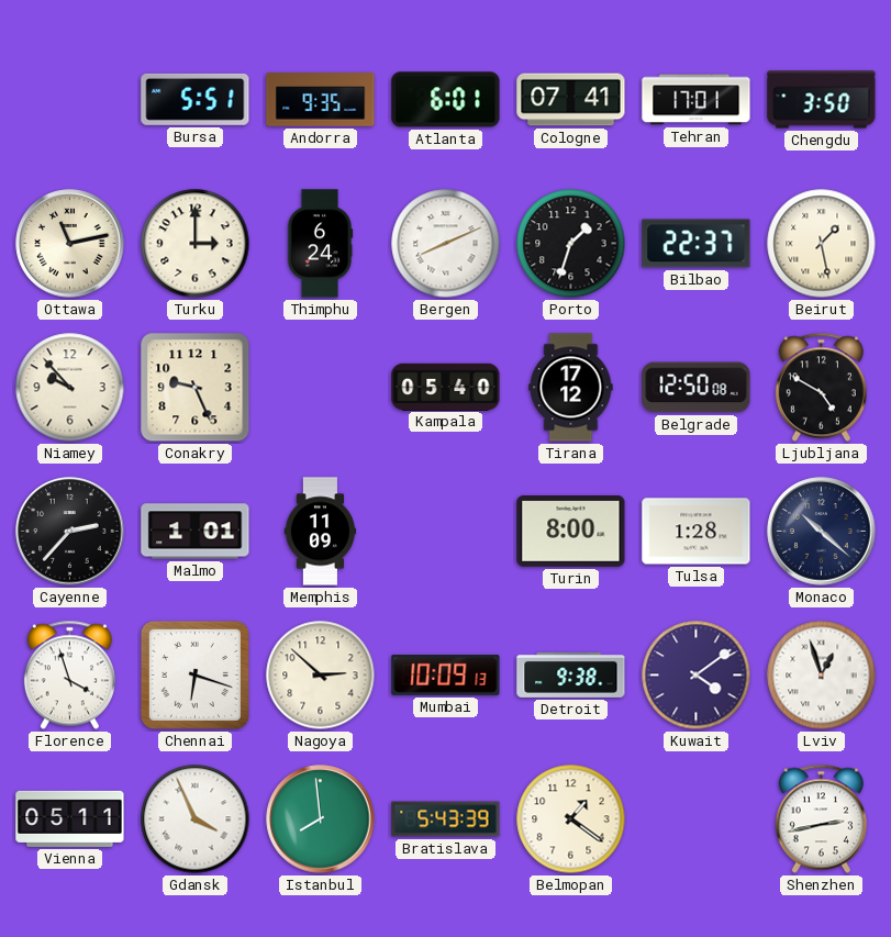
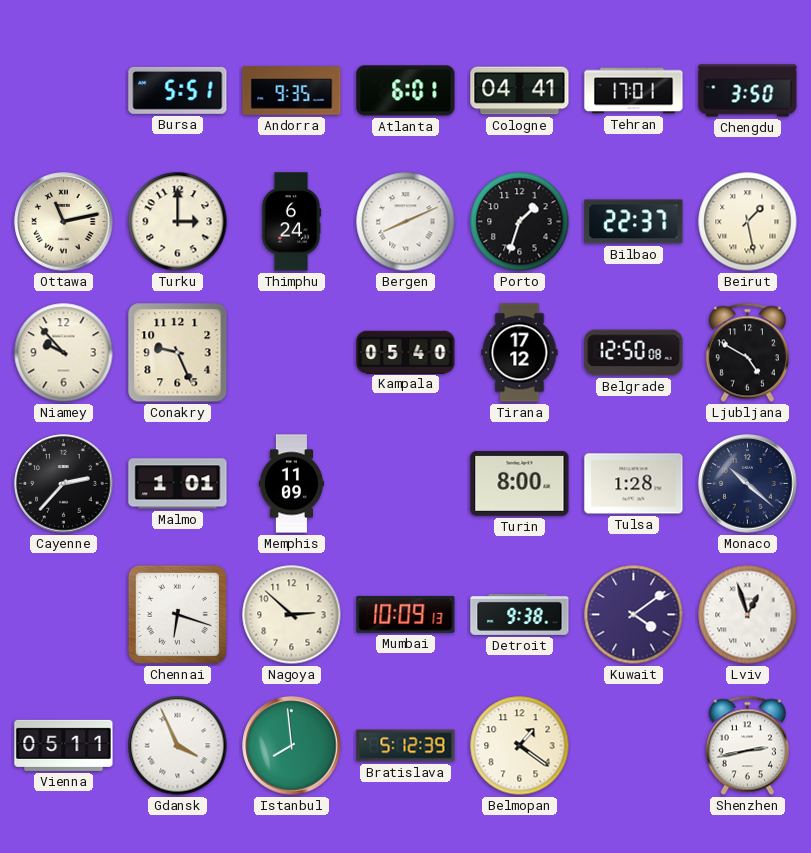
Cologne: 07:41 -> 04:41
Florence: 3:57 -> none
Bratislava: 5:43 -> 5:12
